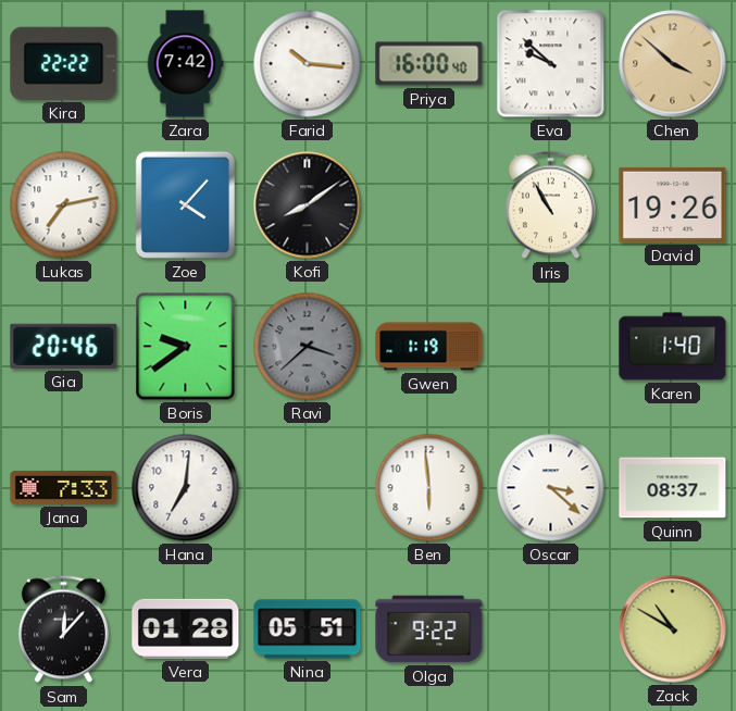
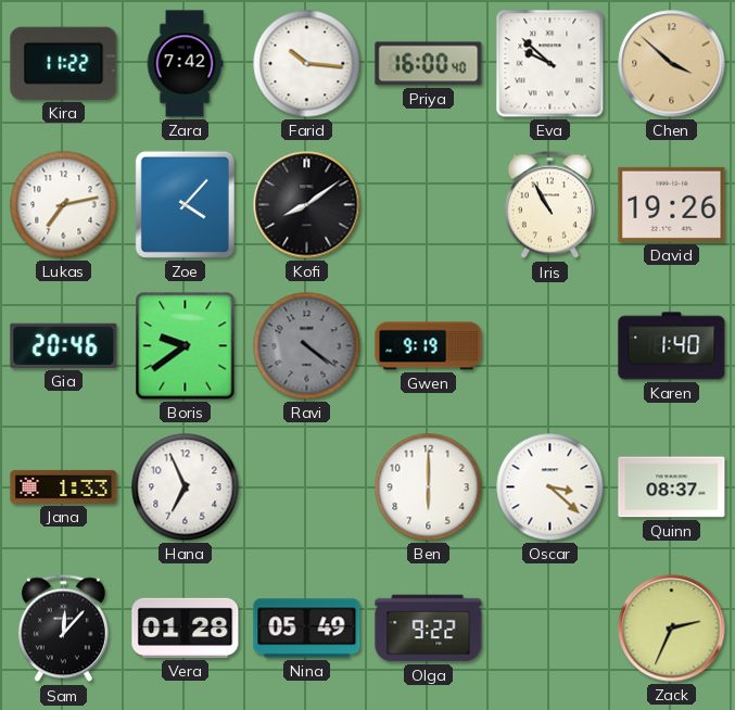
Kira: 22:22 -> 11:22
Ravi: 3:38 -> 4:21
Gwen: 1:19 -> 9:19
Jana: 7:33 -> 1:33
Hana: 7:01 -> 6:56
Ben: 5:59 -> 6:00
Nina: 05:51 -> 05:49
Zack: 10:50 -> 2:34
